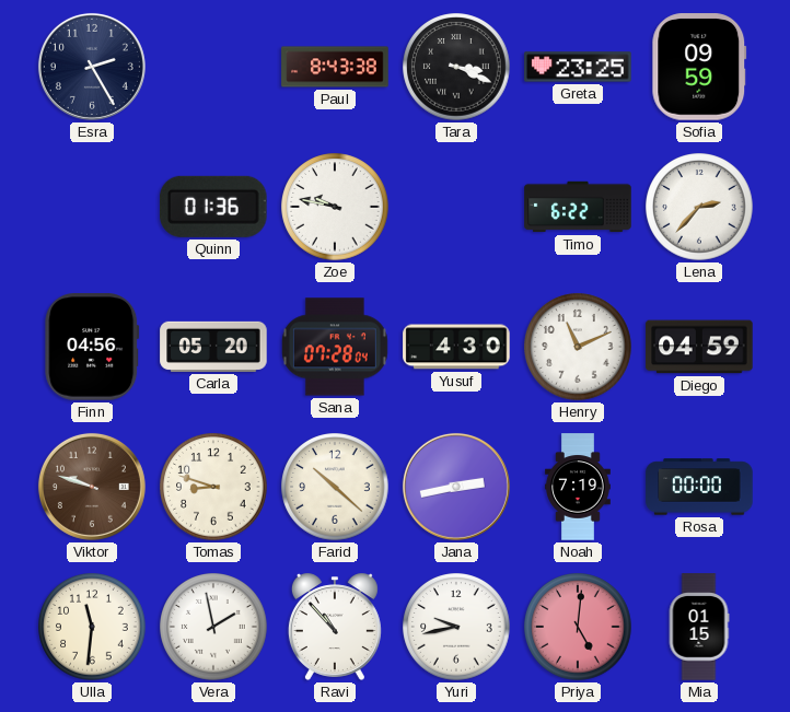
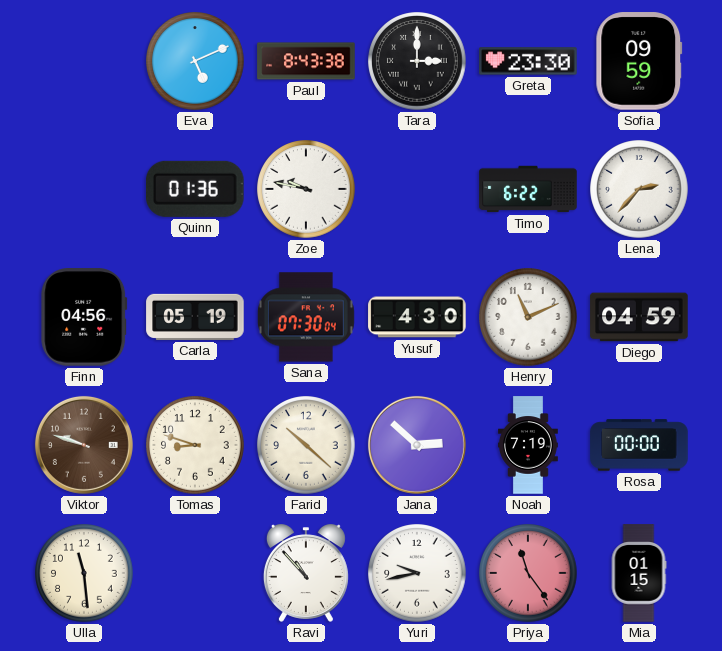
Esra: 2:25 -> none
Eva: none -> 5:11
Tara: 3:19 -> 3:00
Greta: 23:25 -> 23:30
Carla: 05:20 -> 05:19
Sana: 07:28 -> 07:30
Jana: 2:43 -> 2:52
Ulla: 11:31 -> 11:29
Vera: 1:58 -> none
Priya: 5:01 -> 11:24
